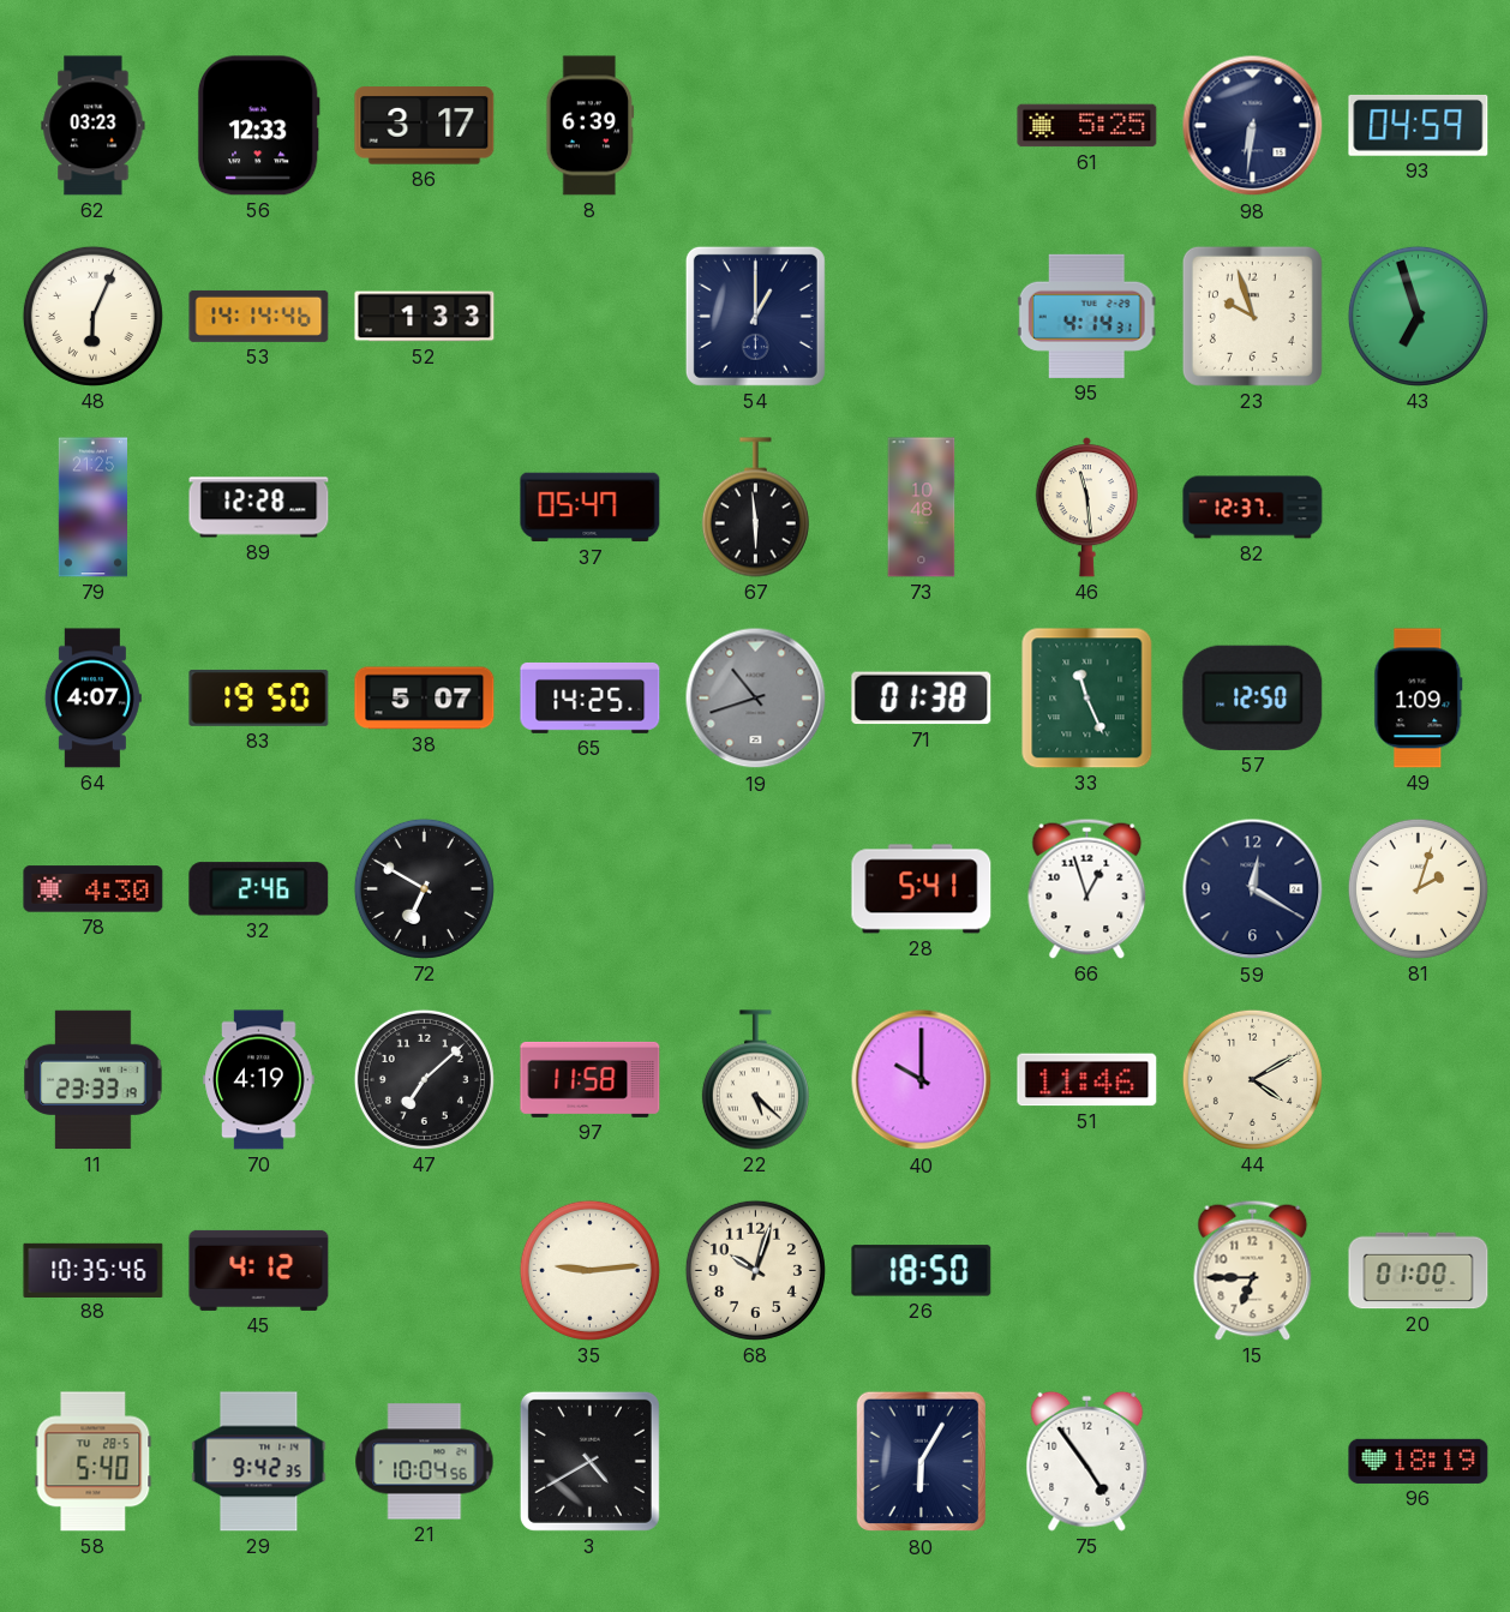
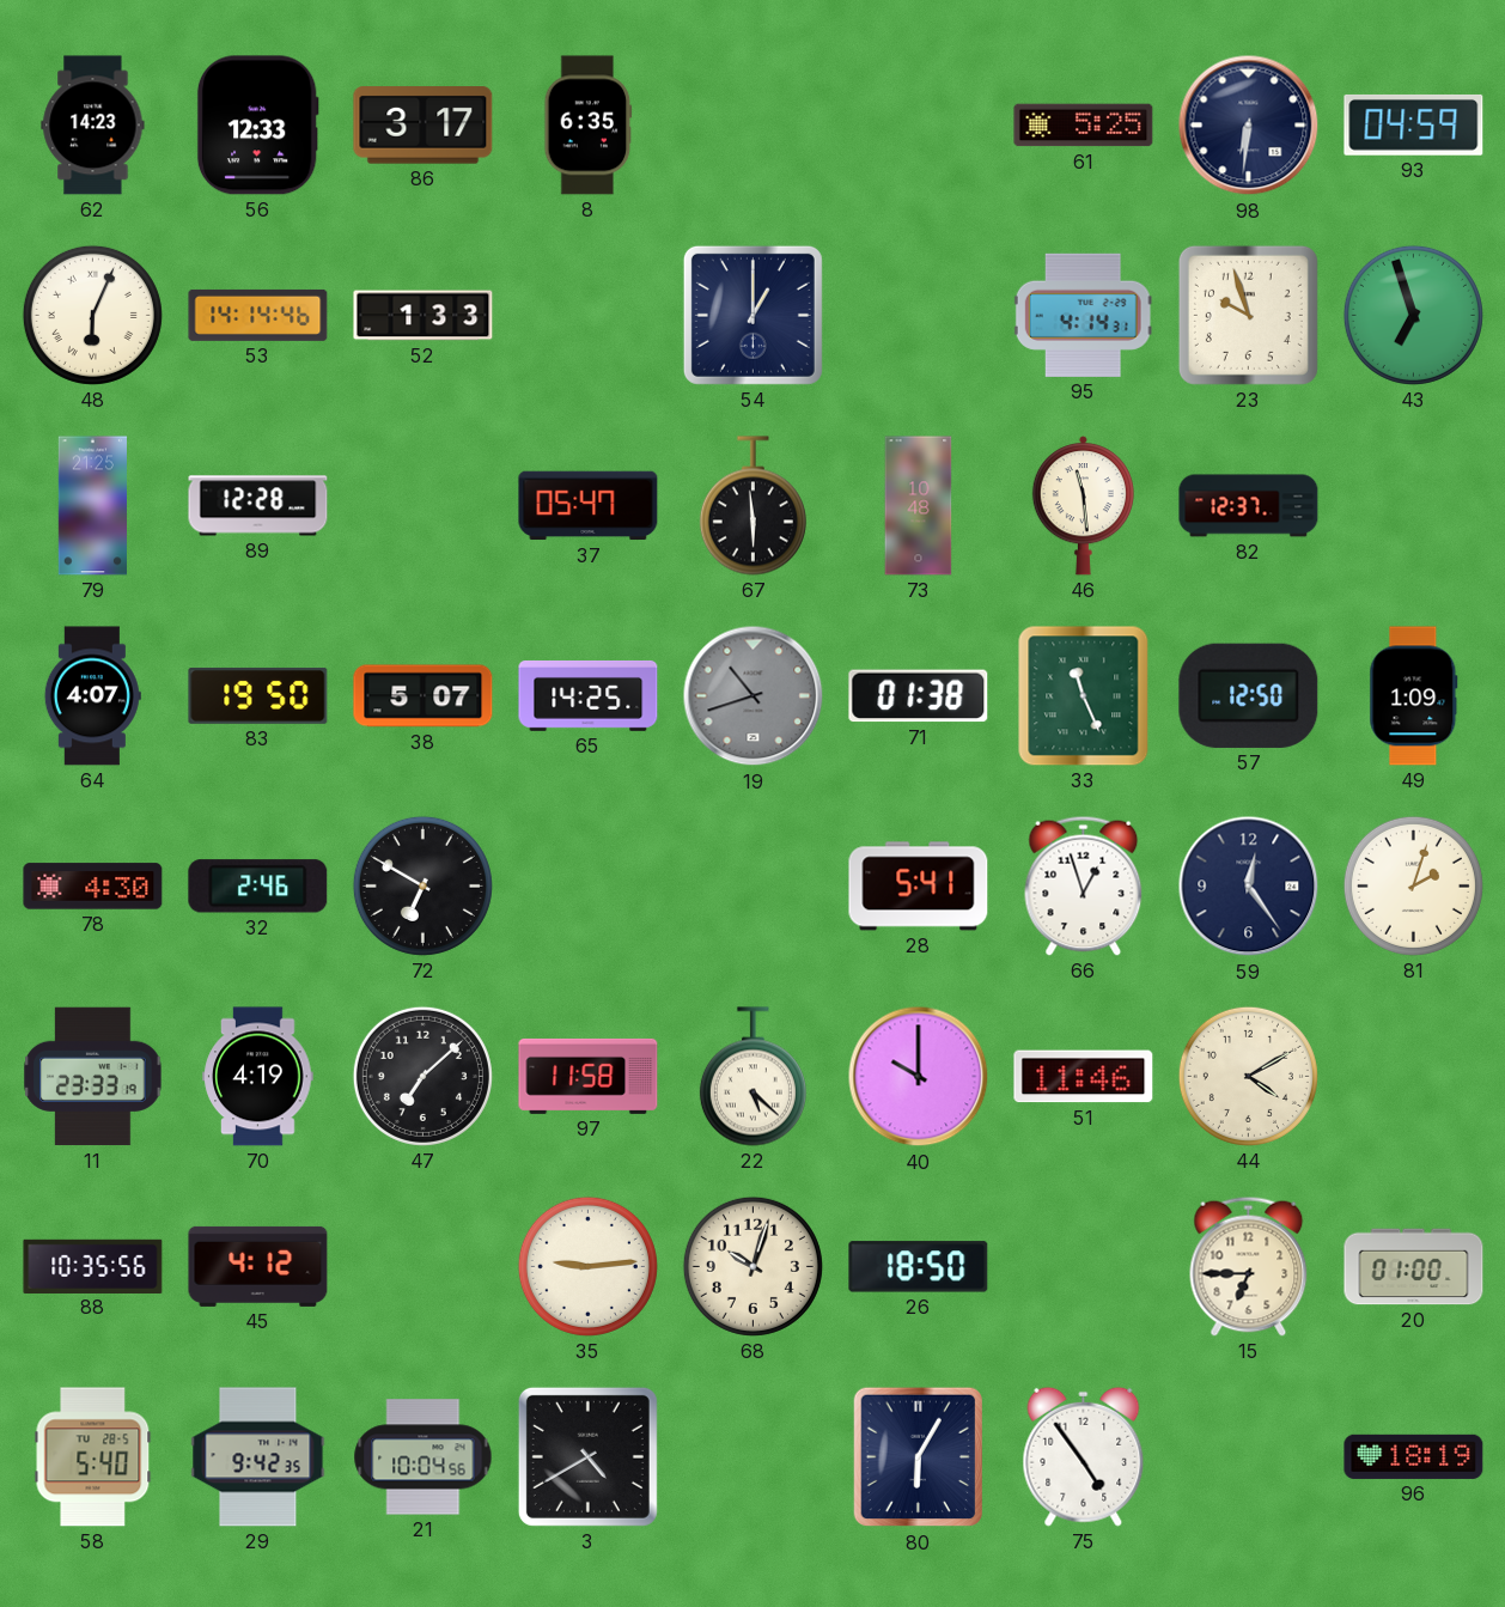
62: 03:23 -> 14:23
8: 6:39 -> 6:35
59: 12:20 -> 12:24
88: 10:35:46 -> 10:35:56
